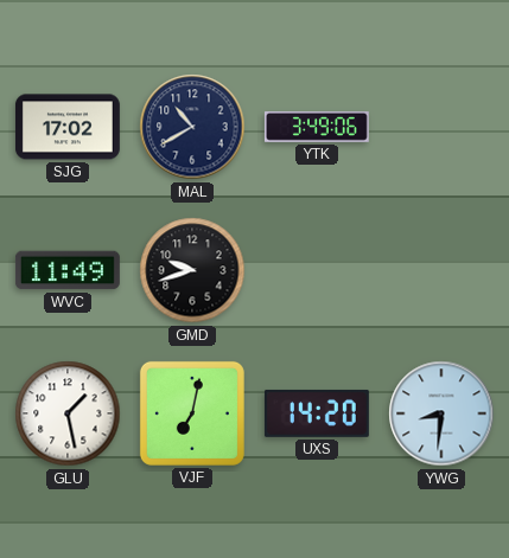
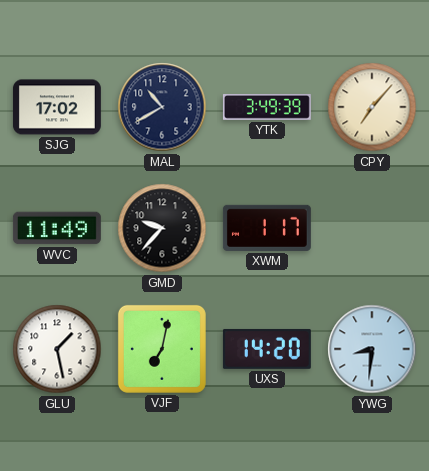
YTK: 3:49:06 -> 3:49:39
CPY: none -> 7:07
GMD: 9:42 -> 9:37
XWM: none -> 1:17
